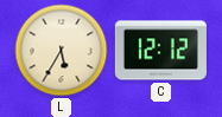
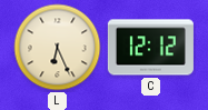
L: 5:35 -> 6:26
